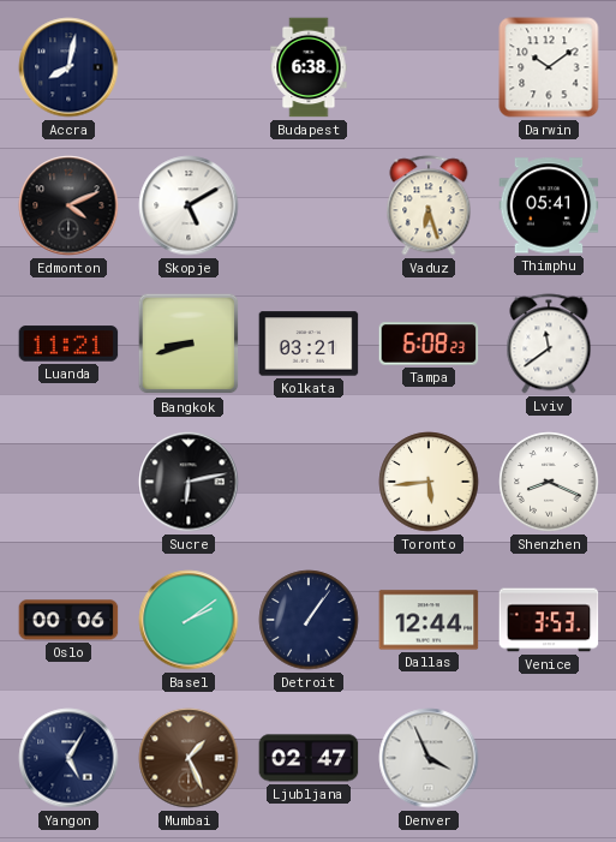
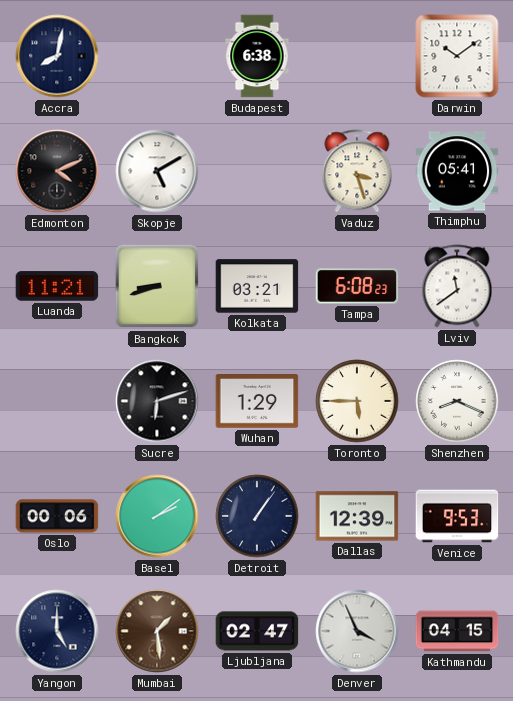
Vaduz: 6:27 -> 3:27
Sucre: 6:13 -> 6:12
Wuhan: none -> 1:29
Toronto: 5:44 -> 5:45
Dallas: 12:44 -> 12:39
Venice: 3:53 -> 9:53
Yangon: 5:05 -> 5:00
Mumbai: 1:26 -> 1:29
Kathmandu: none -> 04:15
